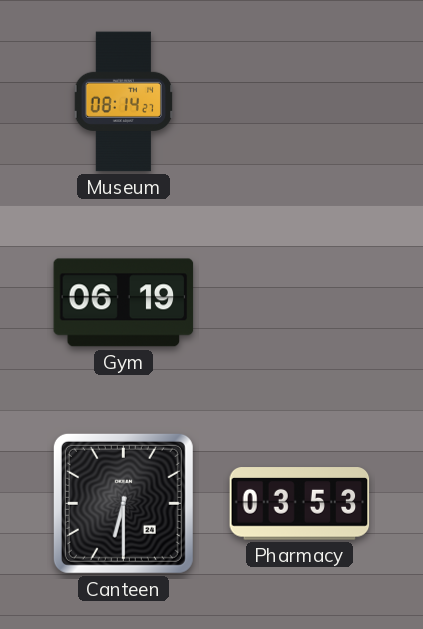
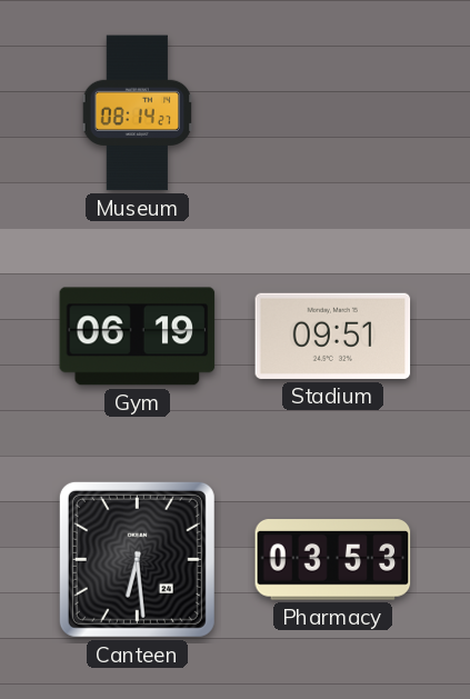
Stadium: none -> 09:51
Canteen: 6:30 -> 6:29
